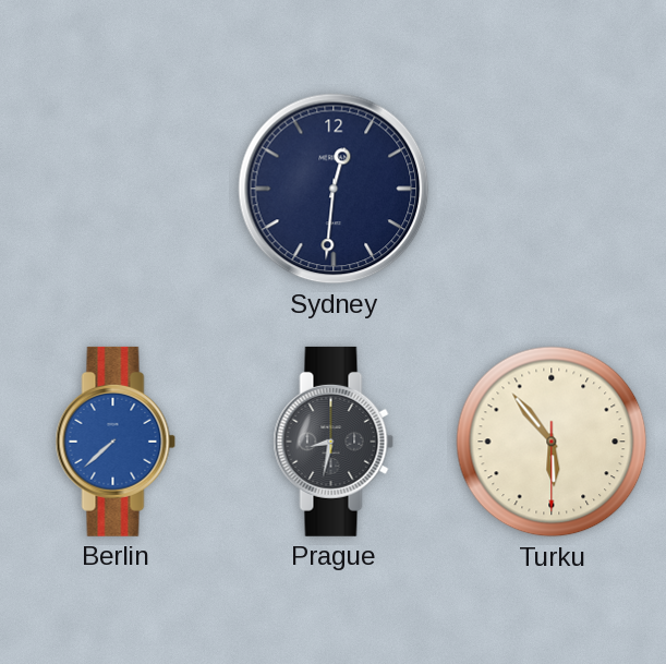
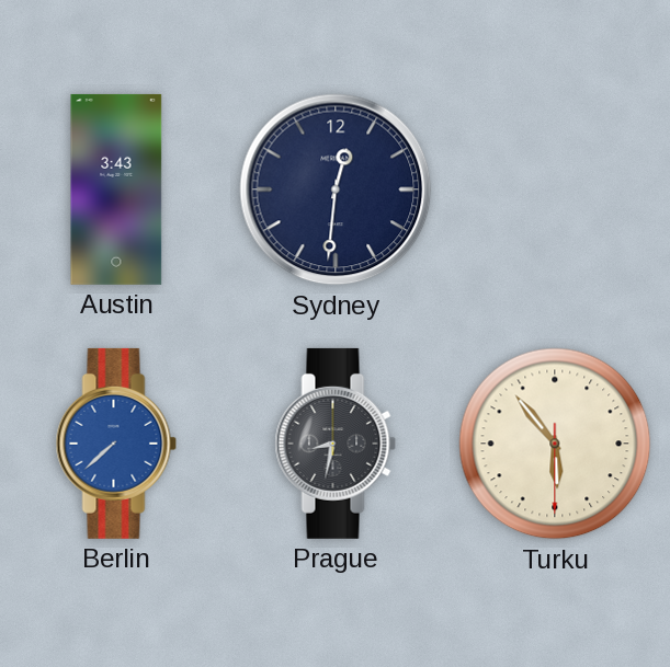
Austin: none -> 3:43
